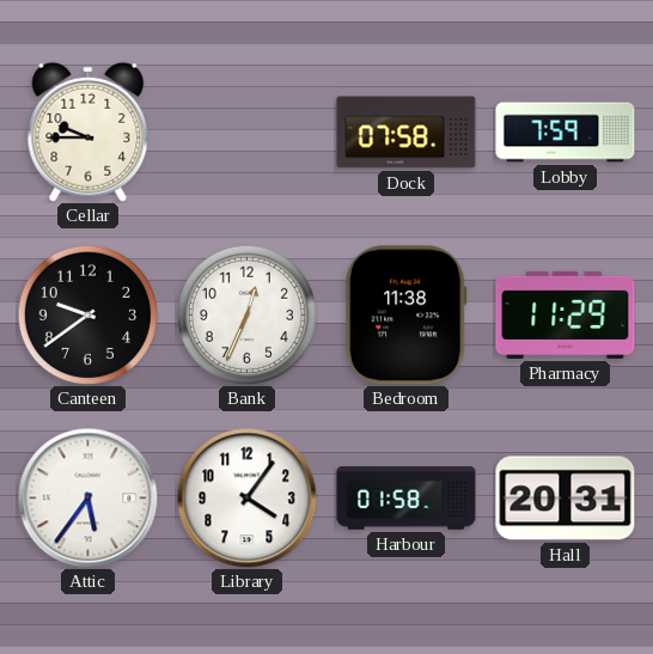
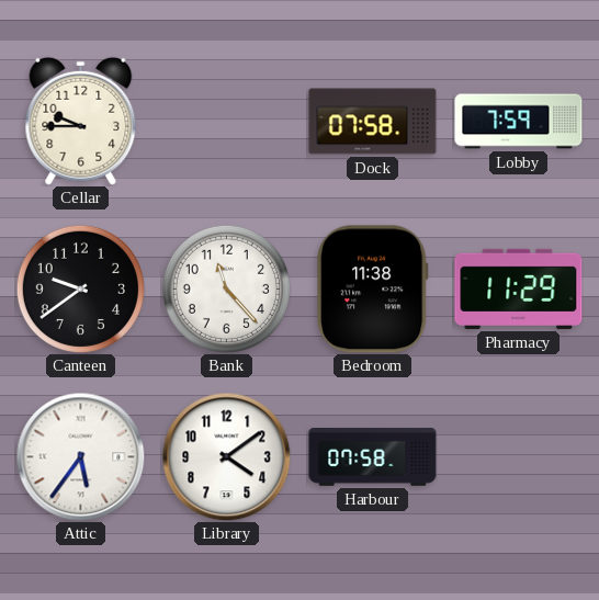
Bank: 12:34 -> 11:23
Library: 4:06 -> 4:09
Harbour: 01:58 -> 07:58
Hall: 20:31 -> none
